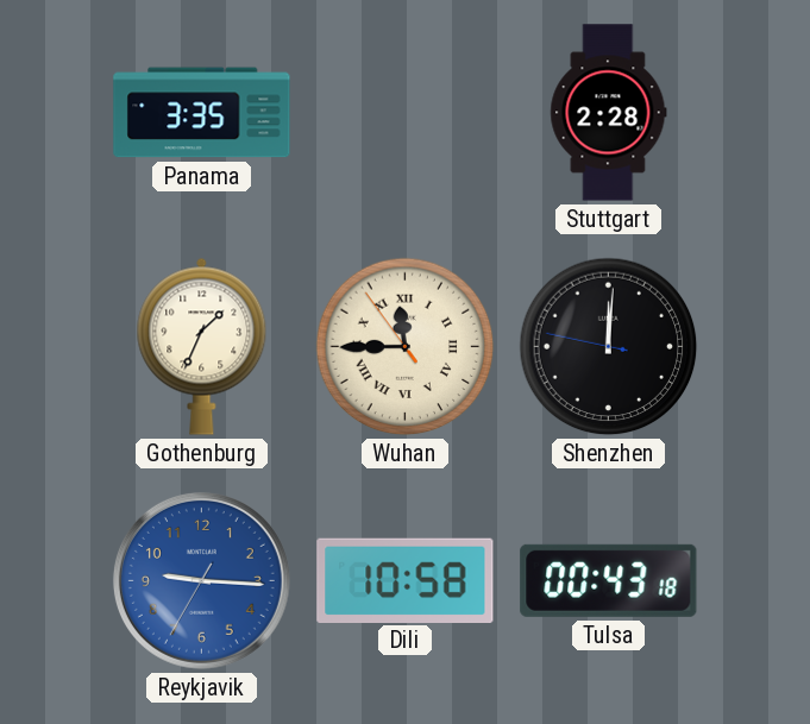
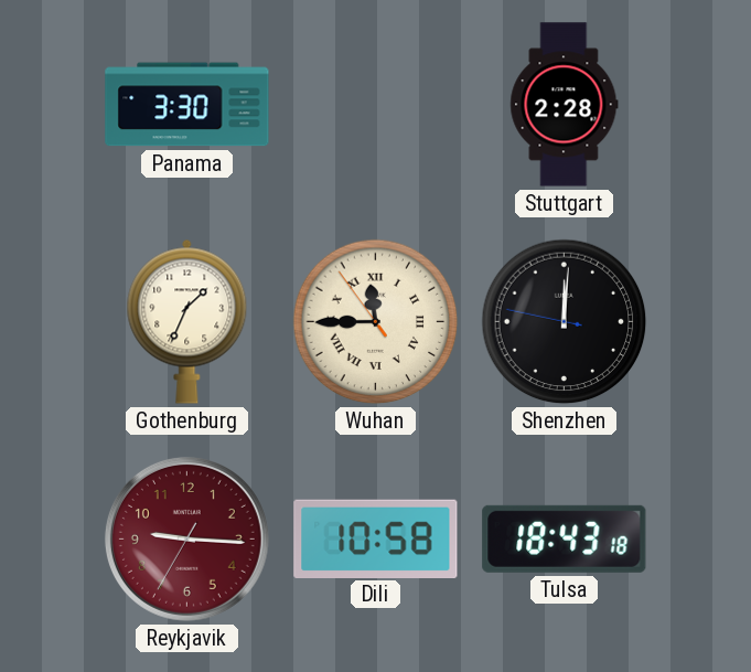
Panama: 3:35 -> 3:30
Reykjavik dial: blue -> burgundy
Tulsa: 00:43 -> 18:43
